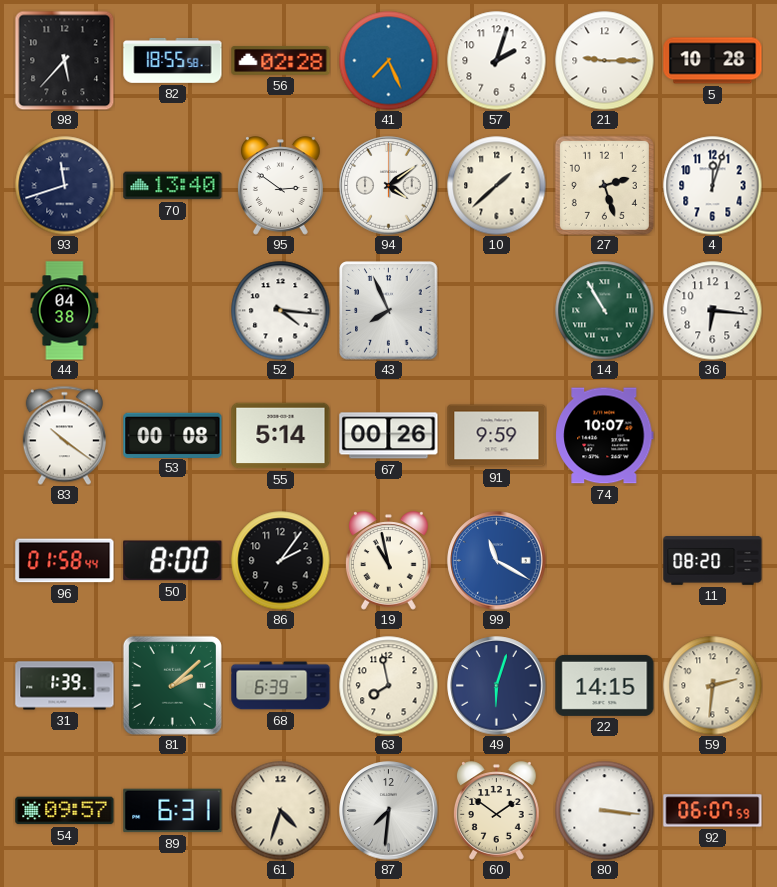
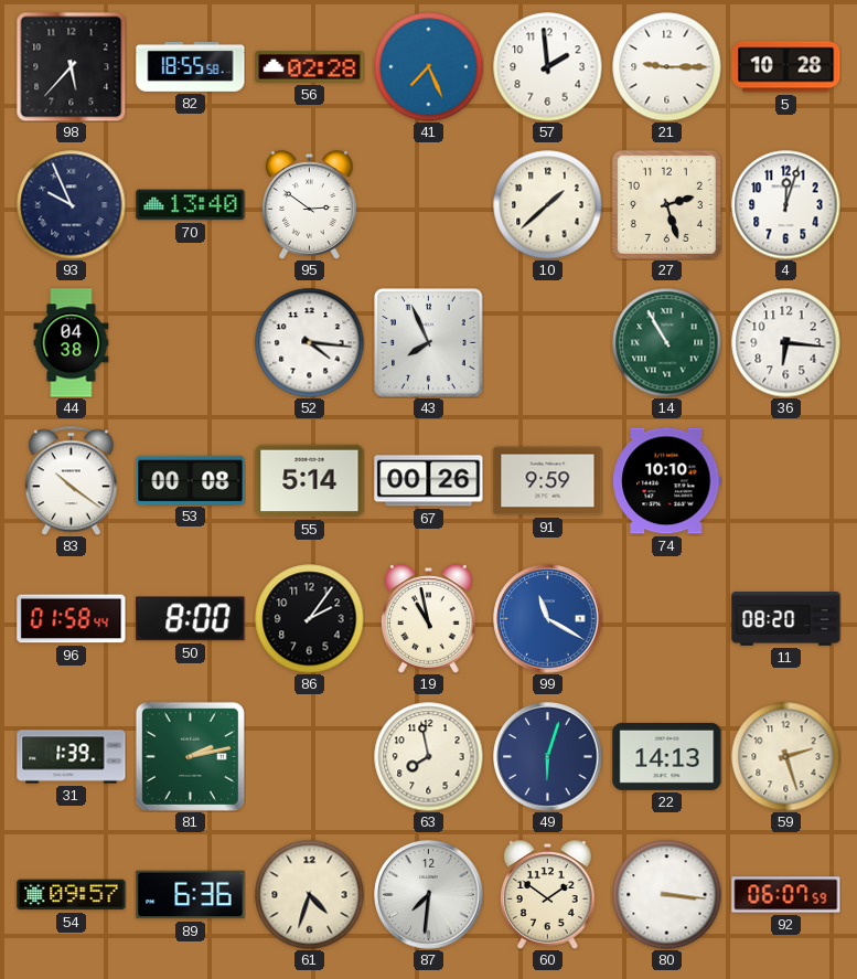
57: 2:03 -> 1:59
93: 11:42 -> 9:56
94: 4:09 -> none
74: 10:07 -> 10:10
81: 2:08 -> 2:13
68: 6:39 -> none
22: 14:15 -> 14:13
59: 2:31 -> 2:27
89: 6:31 -> 6:36
